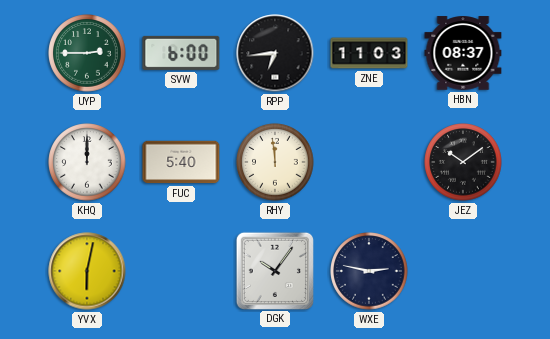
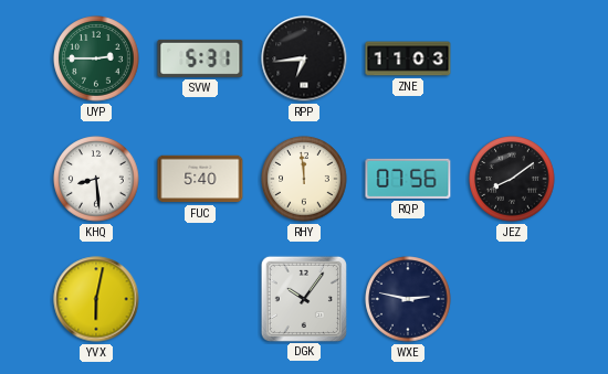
SVW: 6:00 -> 5:31
HBN: 08:37 -> none
KHQ: 12:00 -> 8:29
RQP: none -> 07:56
JEZ: 10:09 -> 8:09
